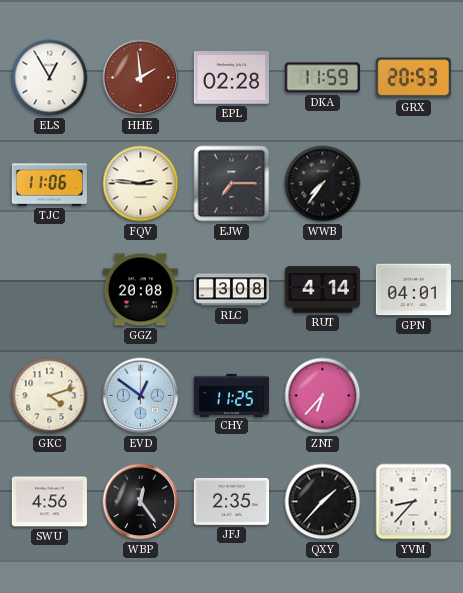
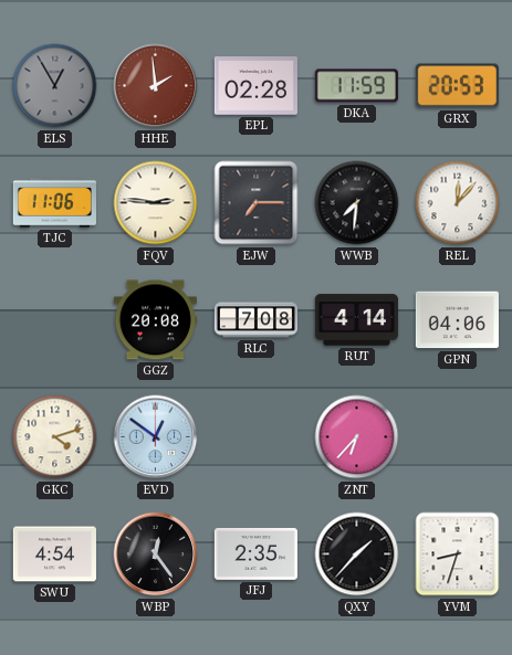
ELS dial: white -> grey
WWB: 7:36 -> 7:31
REL: none -> 12:07
RLC: 3:08 -> 7:08
GPN: 04:01 -> 04:06
CHY: 11:25 -> none
SWU: 4:56 -> 4:54
YVM: 8:37 -> 8:33
